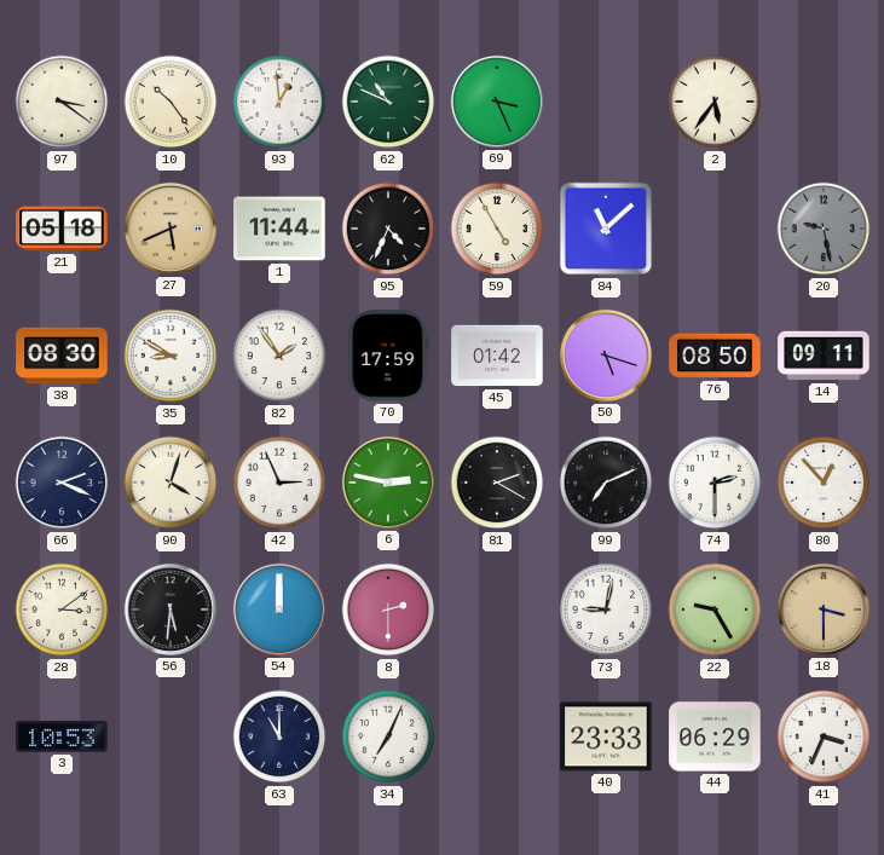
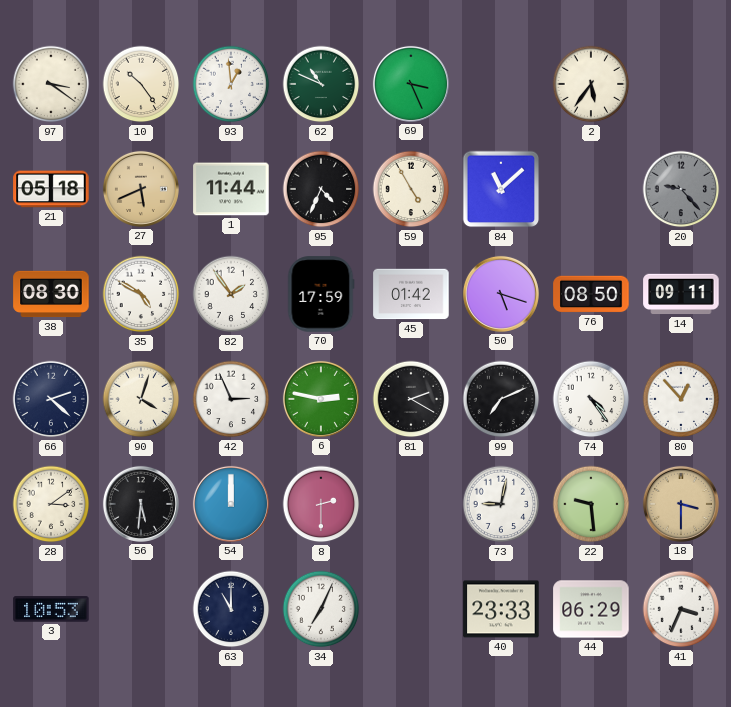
20: 9:28 -> 9:23
35: 8:50 -> 4:50
66: 2:19 -> 2:22
74: 2:30 -> 4:24
22: 9:25 -> 9:29
